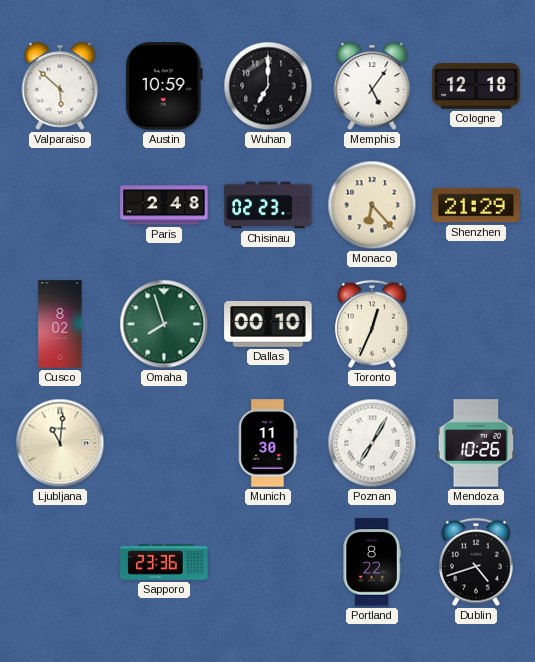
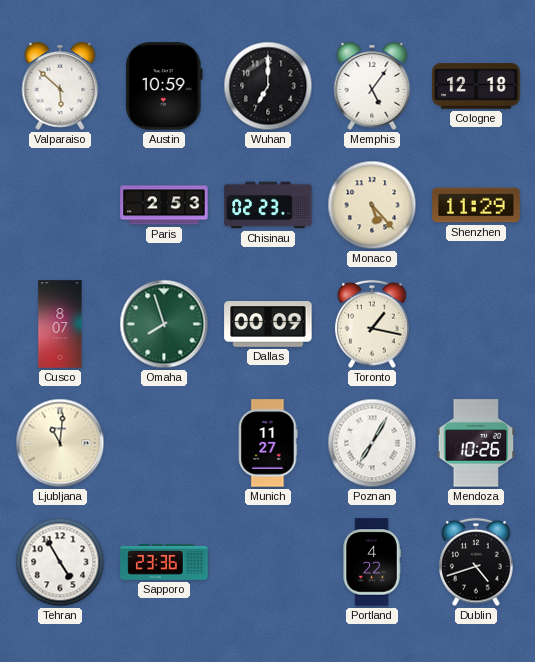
Paris: 2:48 -> 2:53
Monaco: 6:23 -> 5:23
Shenzhen: 21:29 -> 11:29
Cusco: 8:02 -> 8:07
Dallas: 00:10 -> 00:09
Toronto: 12:34 -> 1:17
Munich: 11:30 -> 11:27
Tehran: none -> 4:55
Portland: 8:22 -> 4:22
